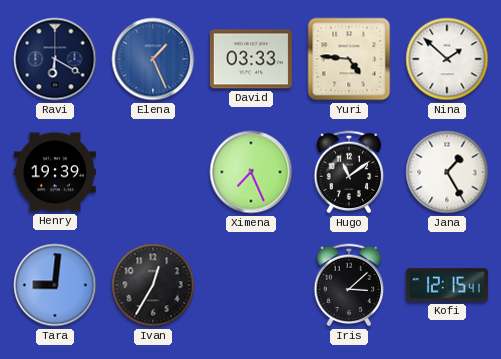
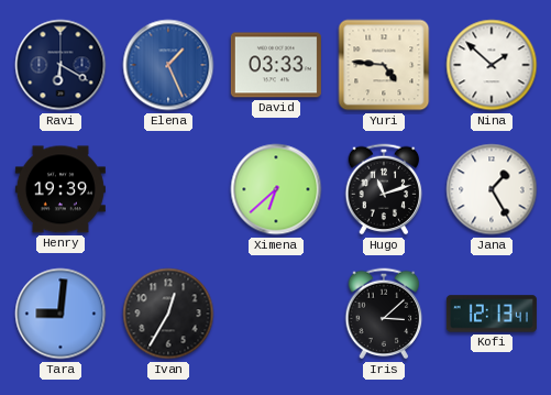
Ximena: 7:26 -> 6:38
Hugo: 11:09 -> 11:12
Kofi: 12:15 -> 12:13
